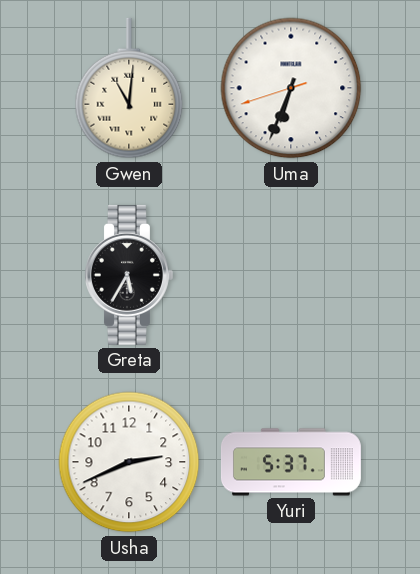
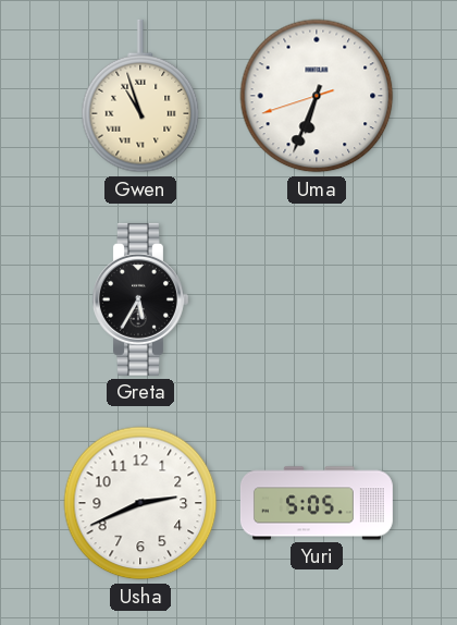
Gwen: 11:01 -> 10:57
Yuri: 5:37 -> 5:05
